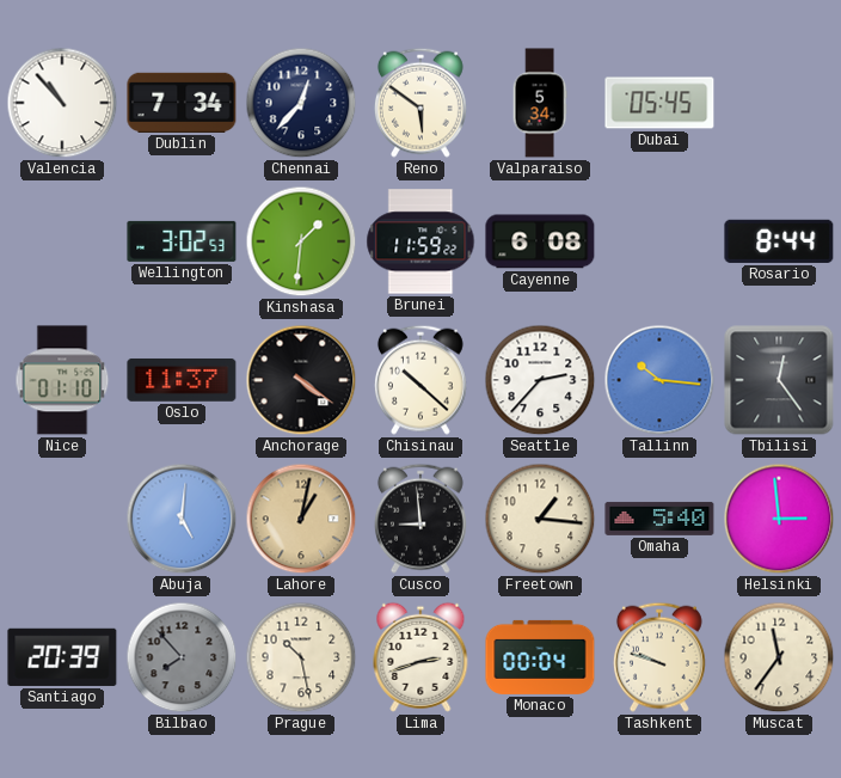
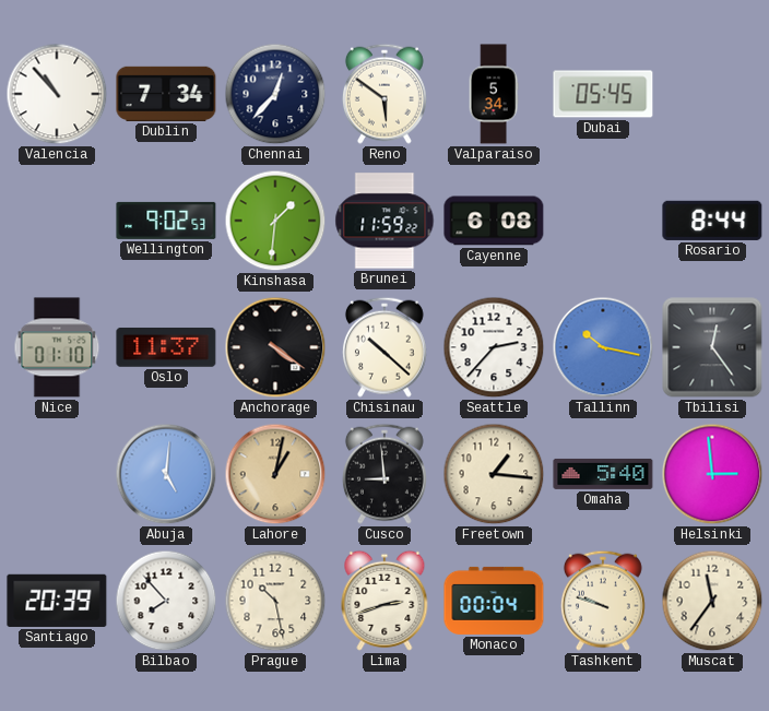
Wellington: 3:02 -> 9:02
Tallinn: 10:16 -> 10:17
Bilbao dial: grey -> white
